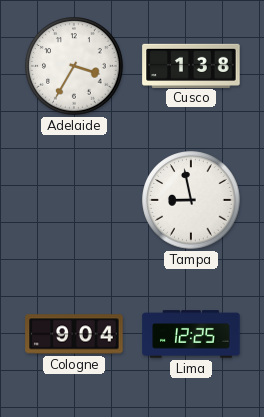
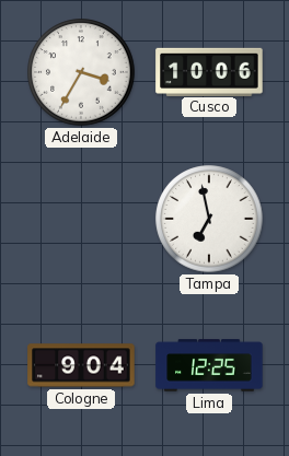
Cusco: 1:38 -> 10:06
Tampa: 8:58 -> 6:58
